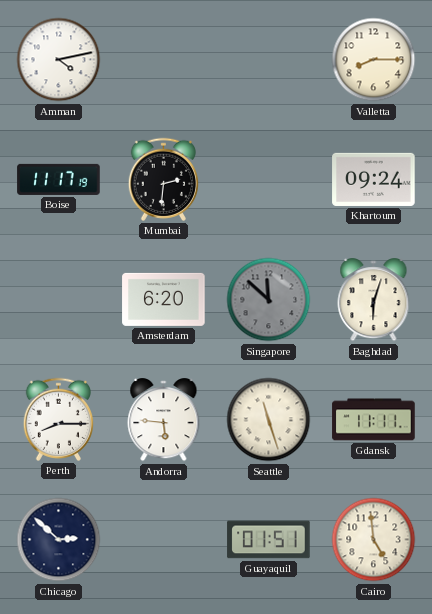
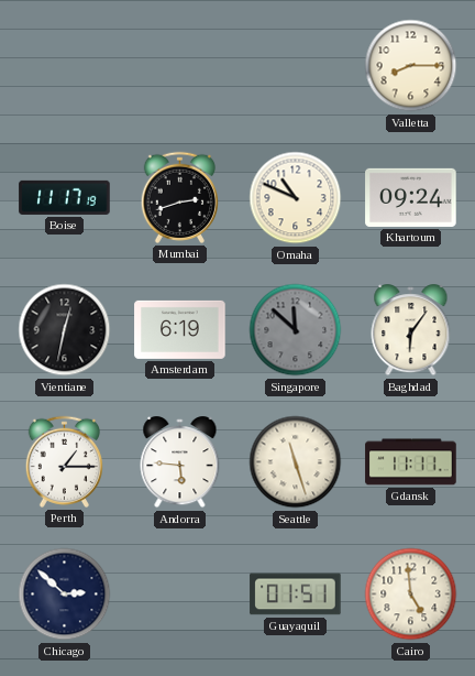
Amman: 4:13 -> none
Mumbai: 2:31 -> 2:42
Omaha: none -> 10:49
Vientiane: none -> 12:32
Amsterdam: 6:20 -> 6:19
Baghdad: 6:03 -> 6:06
Perth: 8:15 -> 1:15
